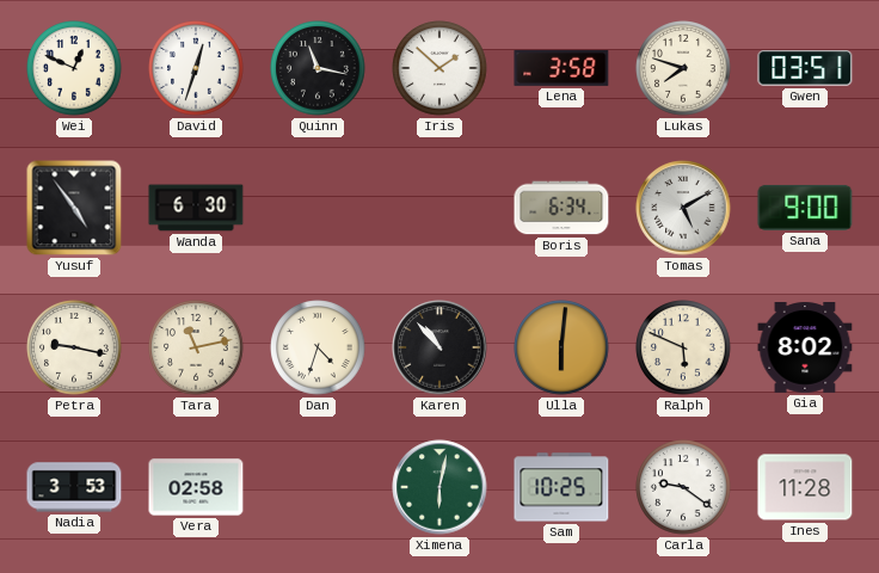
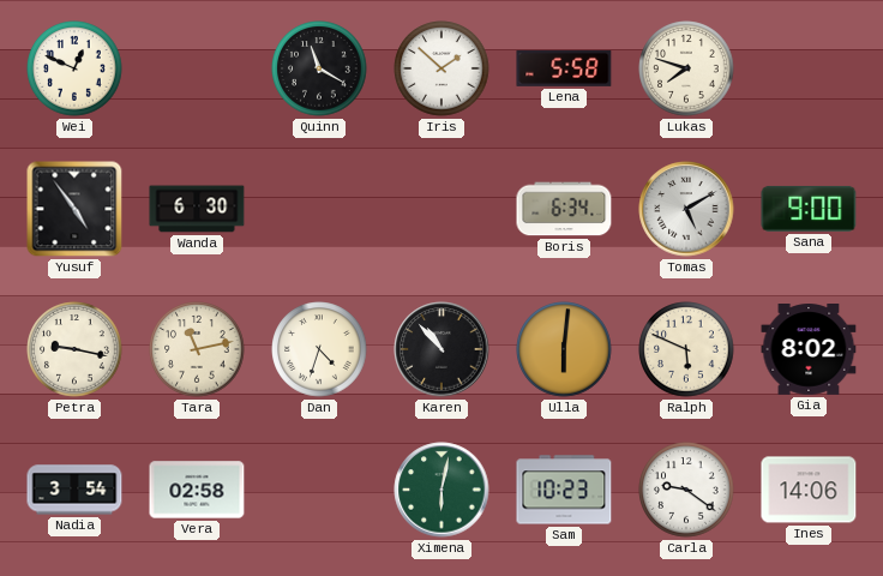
David: 12:33 -> none
Quinn: 11:17 -> 11:20
Lena: 3:58 -> 5:58
Gwen: 03:51 -> none
Nadia: 3:53 -> 3:54
Sam: 10:25 -> 10:23
Ines: 11:28 -> 14:06
